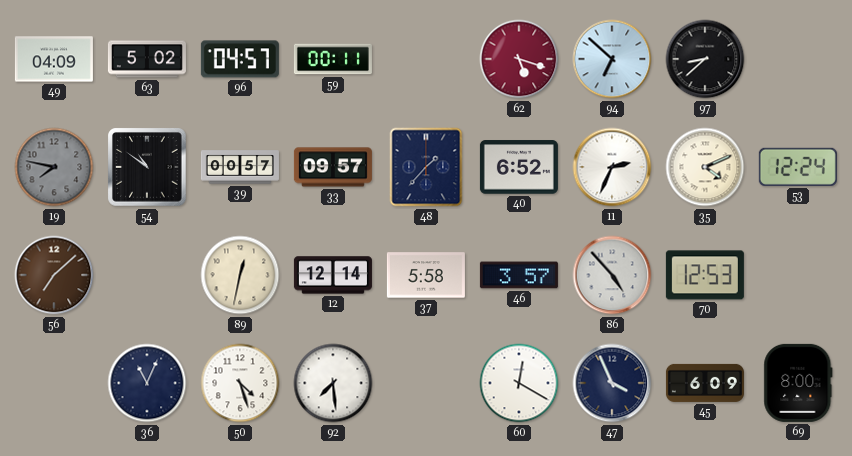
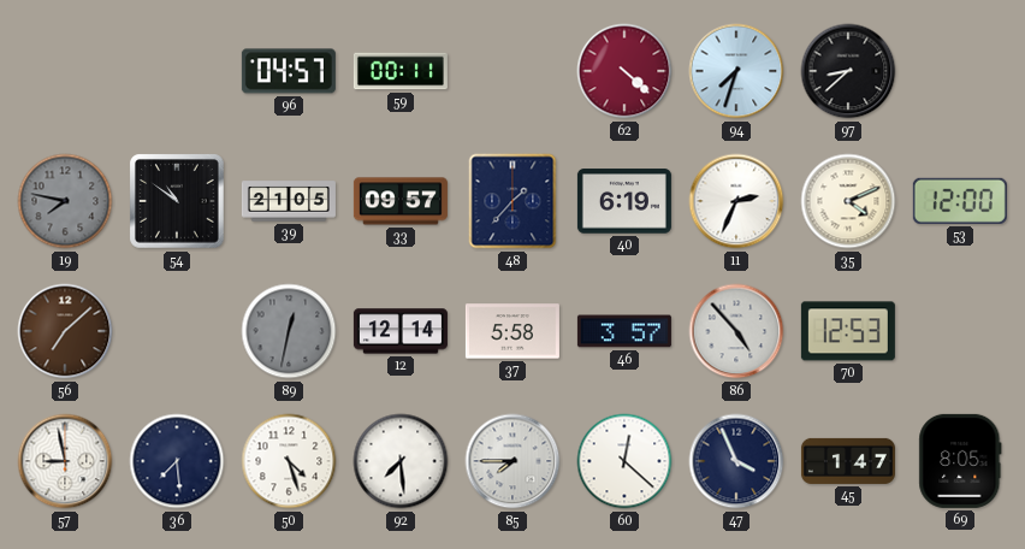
49: 04:09 -> none
63: 5:02 -> none
62: 5:18 -> 4:22
94: 6:52 -> 7:33
39: 00:57 -> 21:05
40: 6:52 -> 6:19
53: 12:24 -> 12:00
89 dial: cream -> grey
57: none -> 8:58
36: 11:04 -> 7:29
85: none -> 7:45
60: 12:20 -> 12:22
45: 6:09 -> 1:47
69: 8:00 -> 8:05
